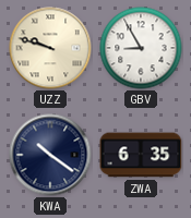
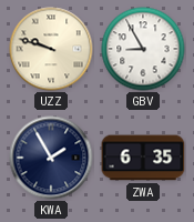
KWA: 10:21 -> 1:55
